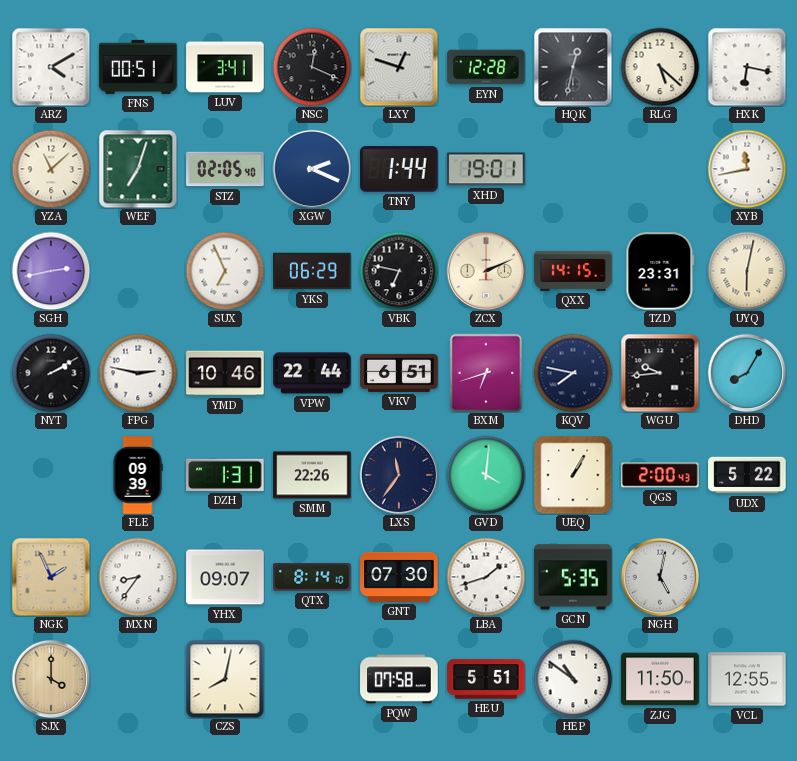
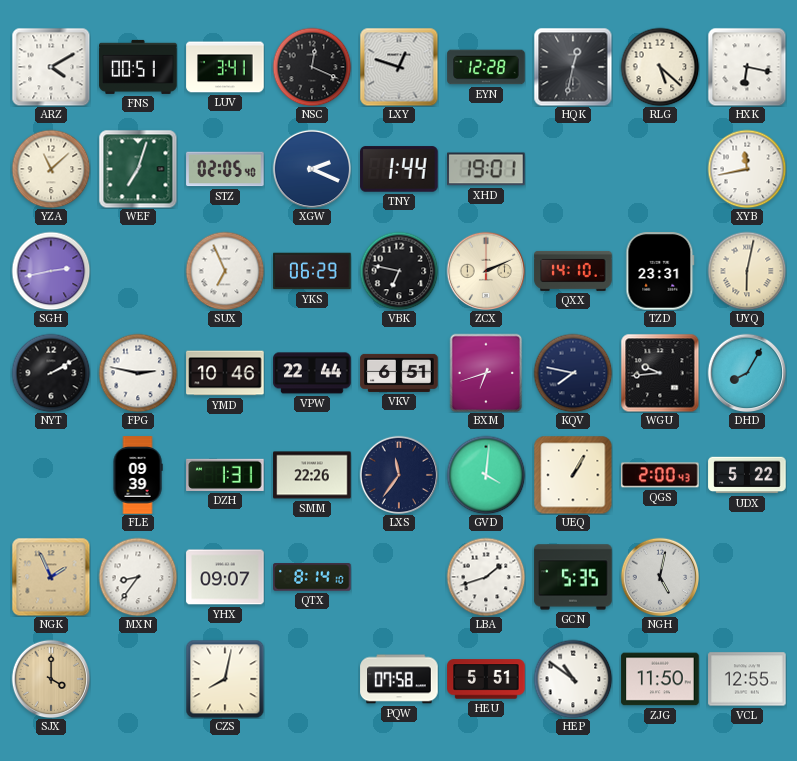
QXX: 14:15 -> 14:10
GNT: 07:30 -> none
